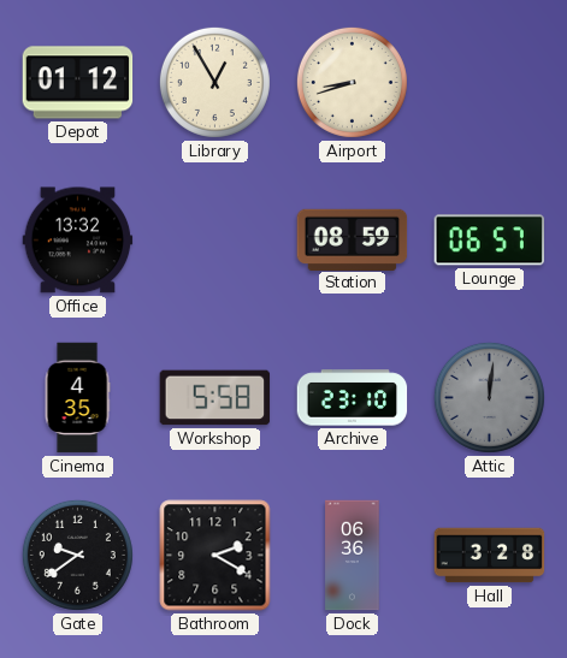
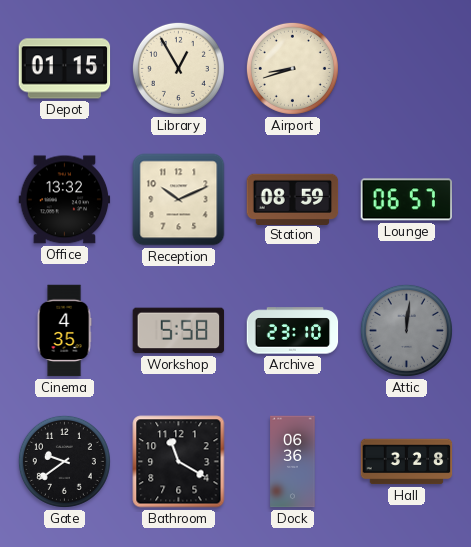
Depot: 01:12 -> 01:15
Reception: none -> 10:11
Bathroom: 2:20 -> 11:20
